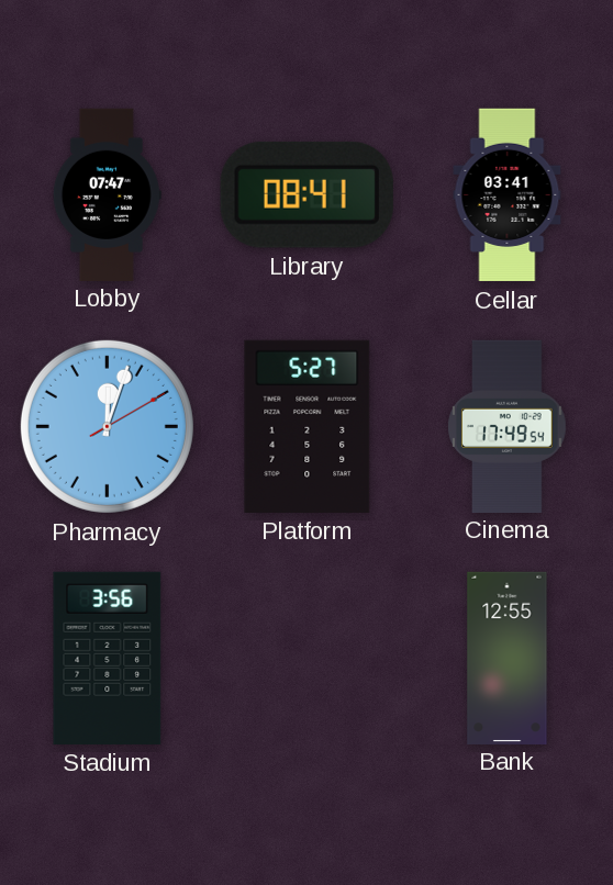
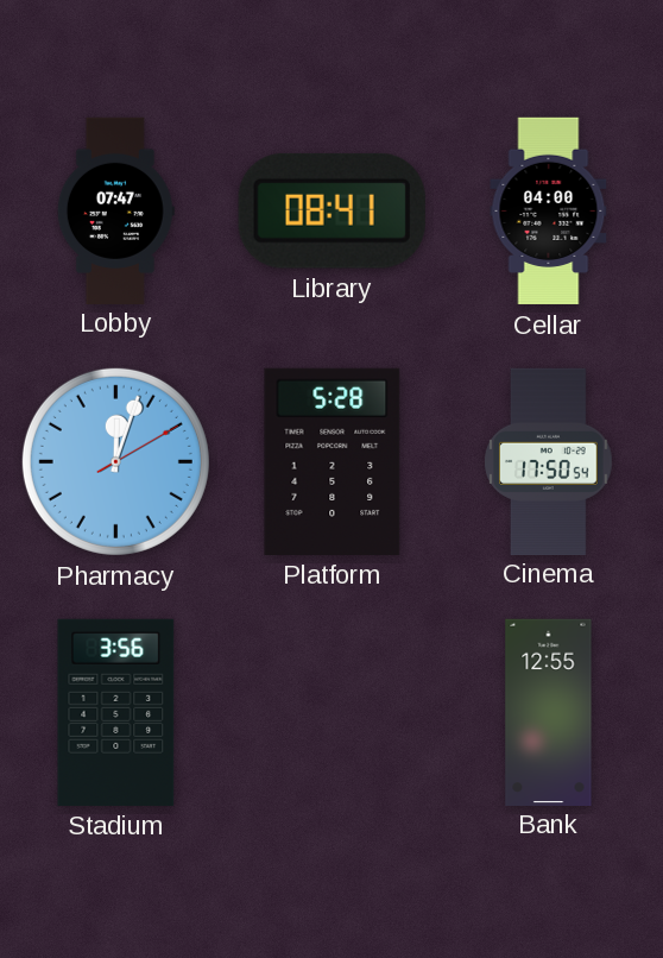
Cellar: 03:41 -> 04:00
Platform: 5:27 -> 5:28
Cinema: 17:49 -> 17:50
